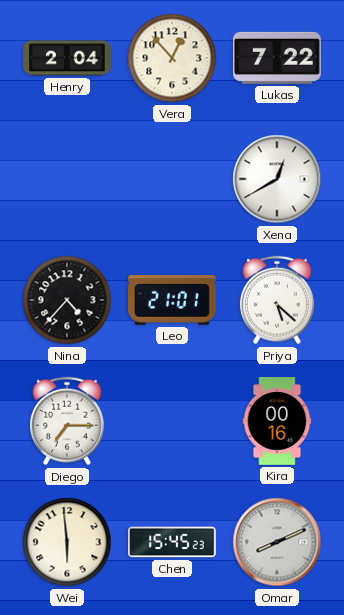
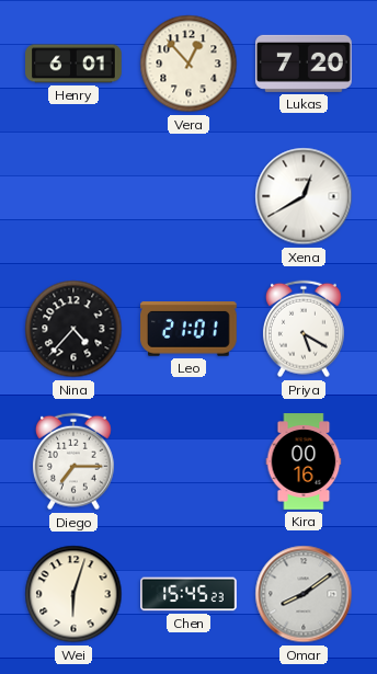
Henry: 2:04 -> 6:01
Lukas: 7:22 -> 7:20
Priya: 5:22 -> 5:20
Wei: 5:59 -> 6:03
Omar: 8:11 -> 8:09
